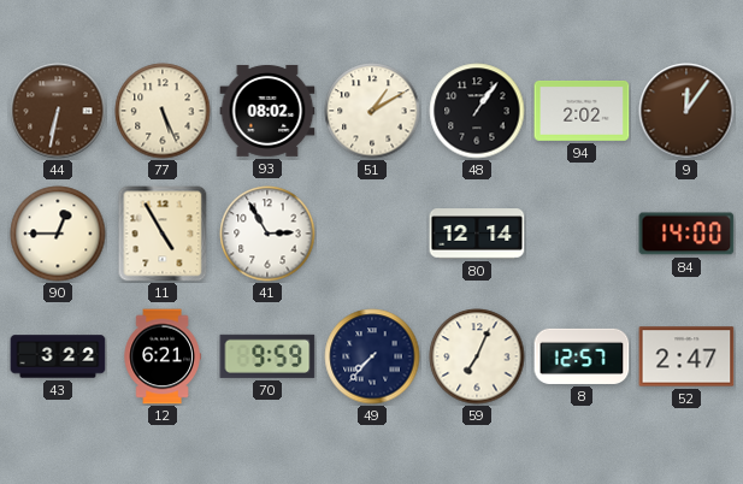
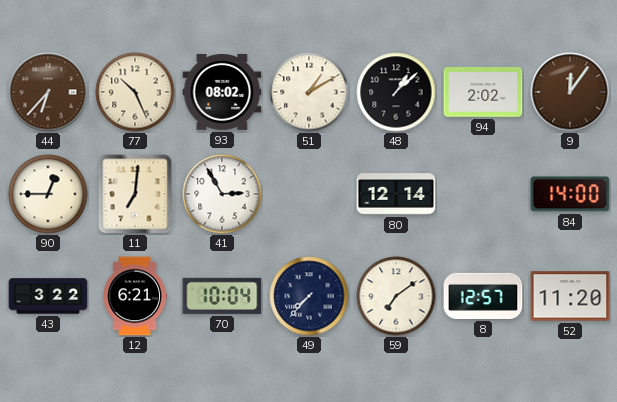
44: 6:32 -> 6:37
77: 5:26 -> 10:26
48: 1:06 -> 1:08
11: 4:55 -> 7:01
70: 9:59 -> 10:04
59: 7:04 -> 7:09
52: 2:47 -> 11:20
